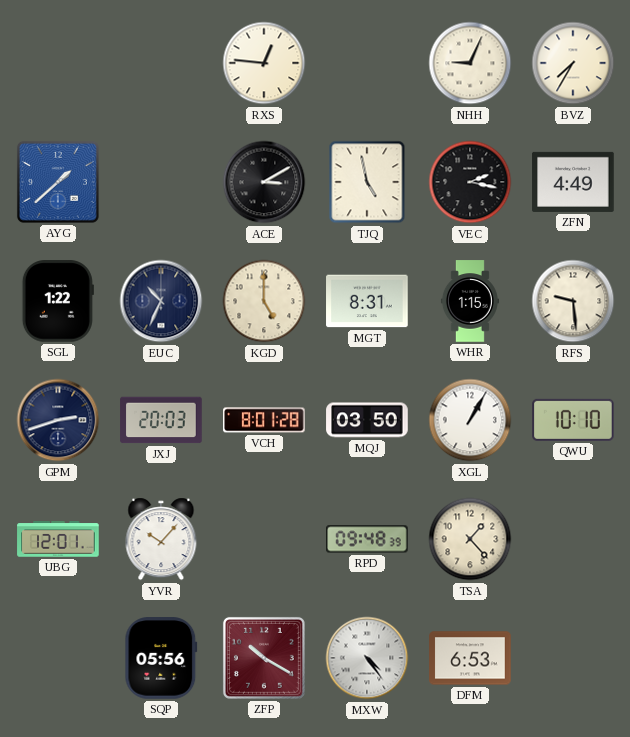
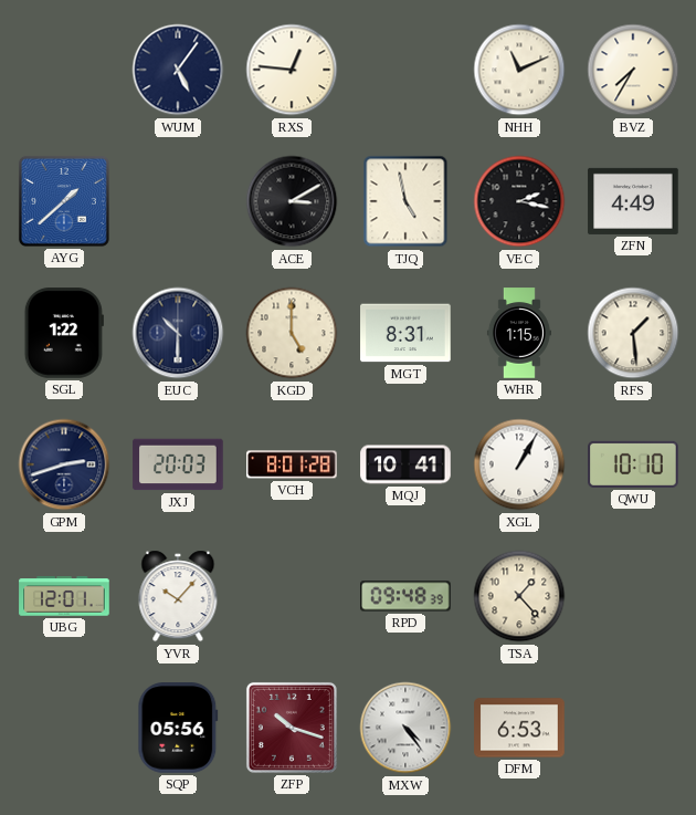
WUM: none -> 5:06
NHH: 9:04 -> 11:11
EUC: 10:34 -> 10:30
RFS: 9:29 -> 1:29
MQJ: 03:50 -> 10:41
ZFP: 10:20 -> 10:18
